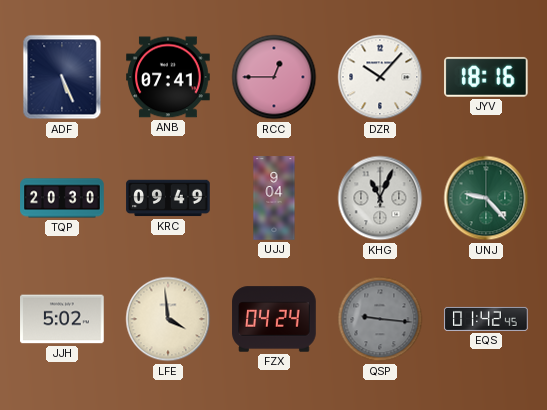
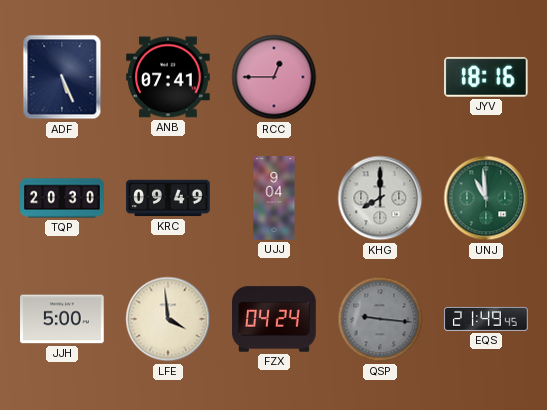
DZR: 10:07 -> none
KHG: 11:04 -> 8:00
UNJ: 9:23 -> 10:59
JJH: 5:02 -> 5:00
EQS: 01:42 -> 21:49
